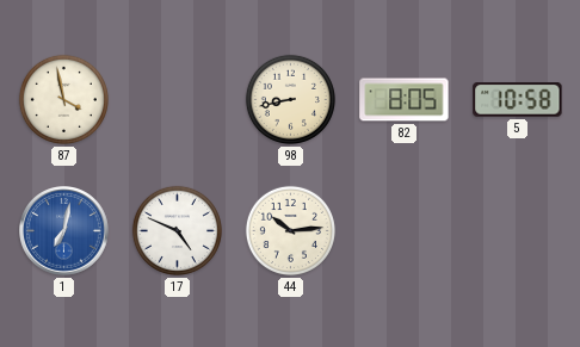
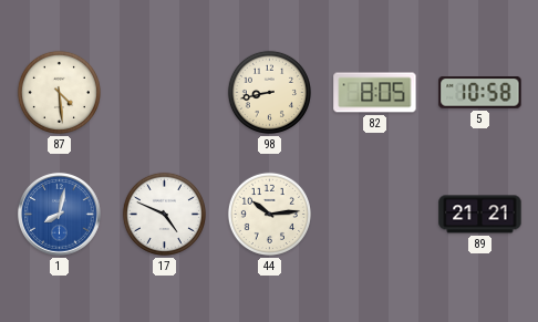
87: 3:58 -> 4:29
1: 7:02 -> 8:02
89: none -> 21:21
